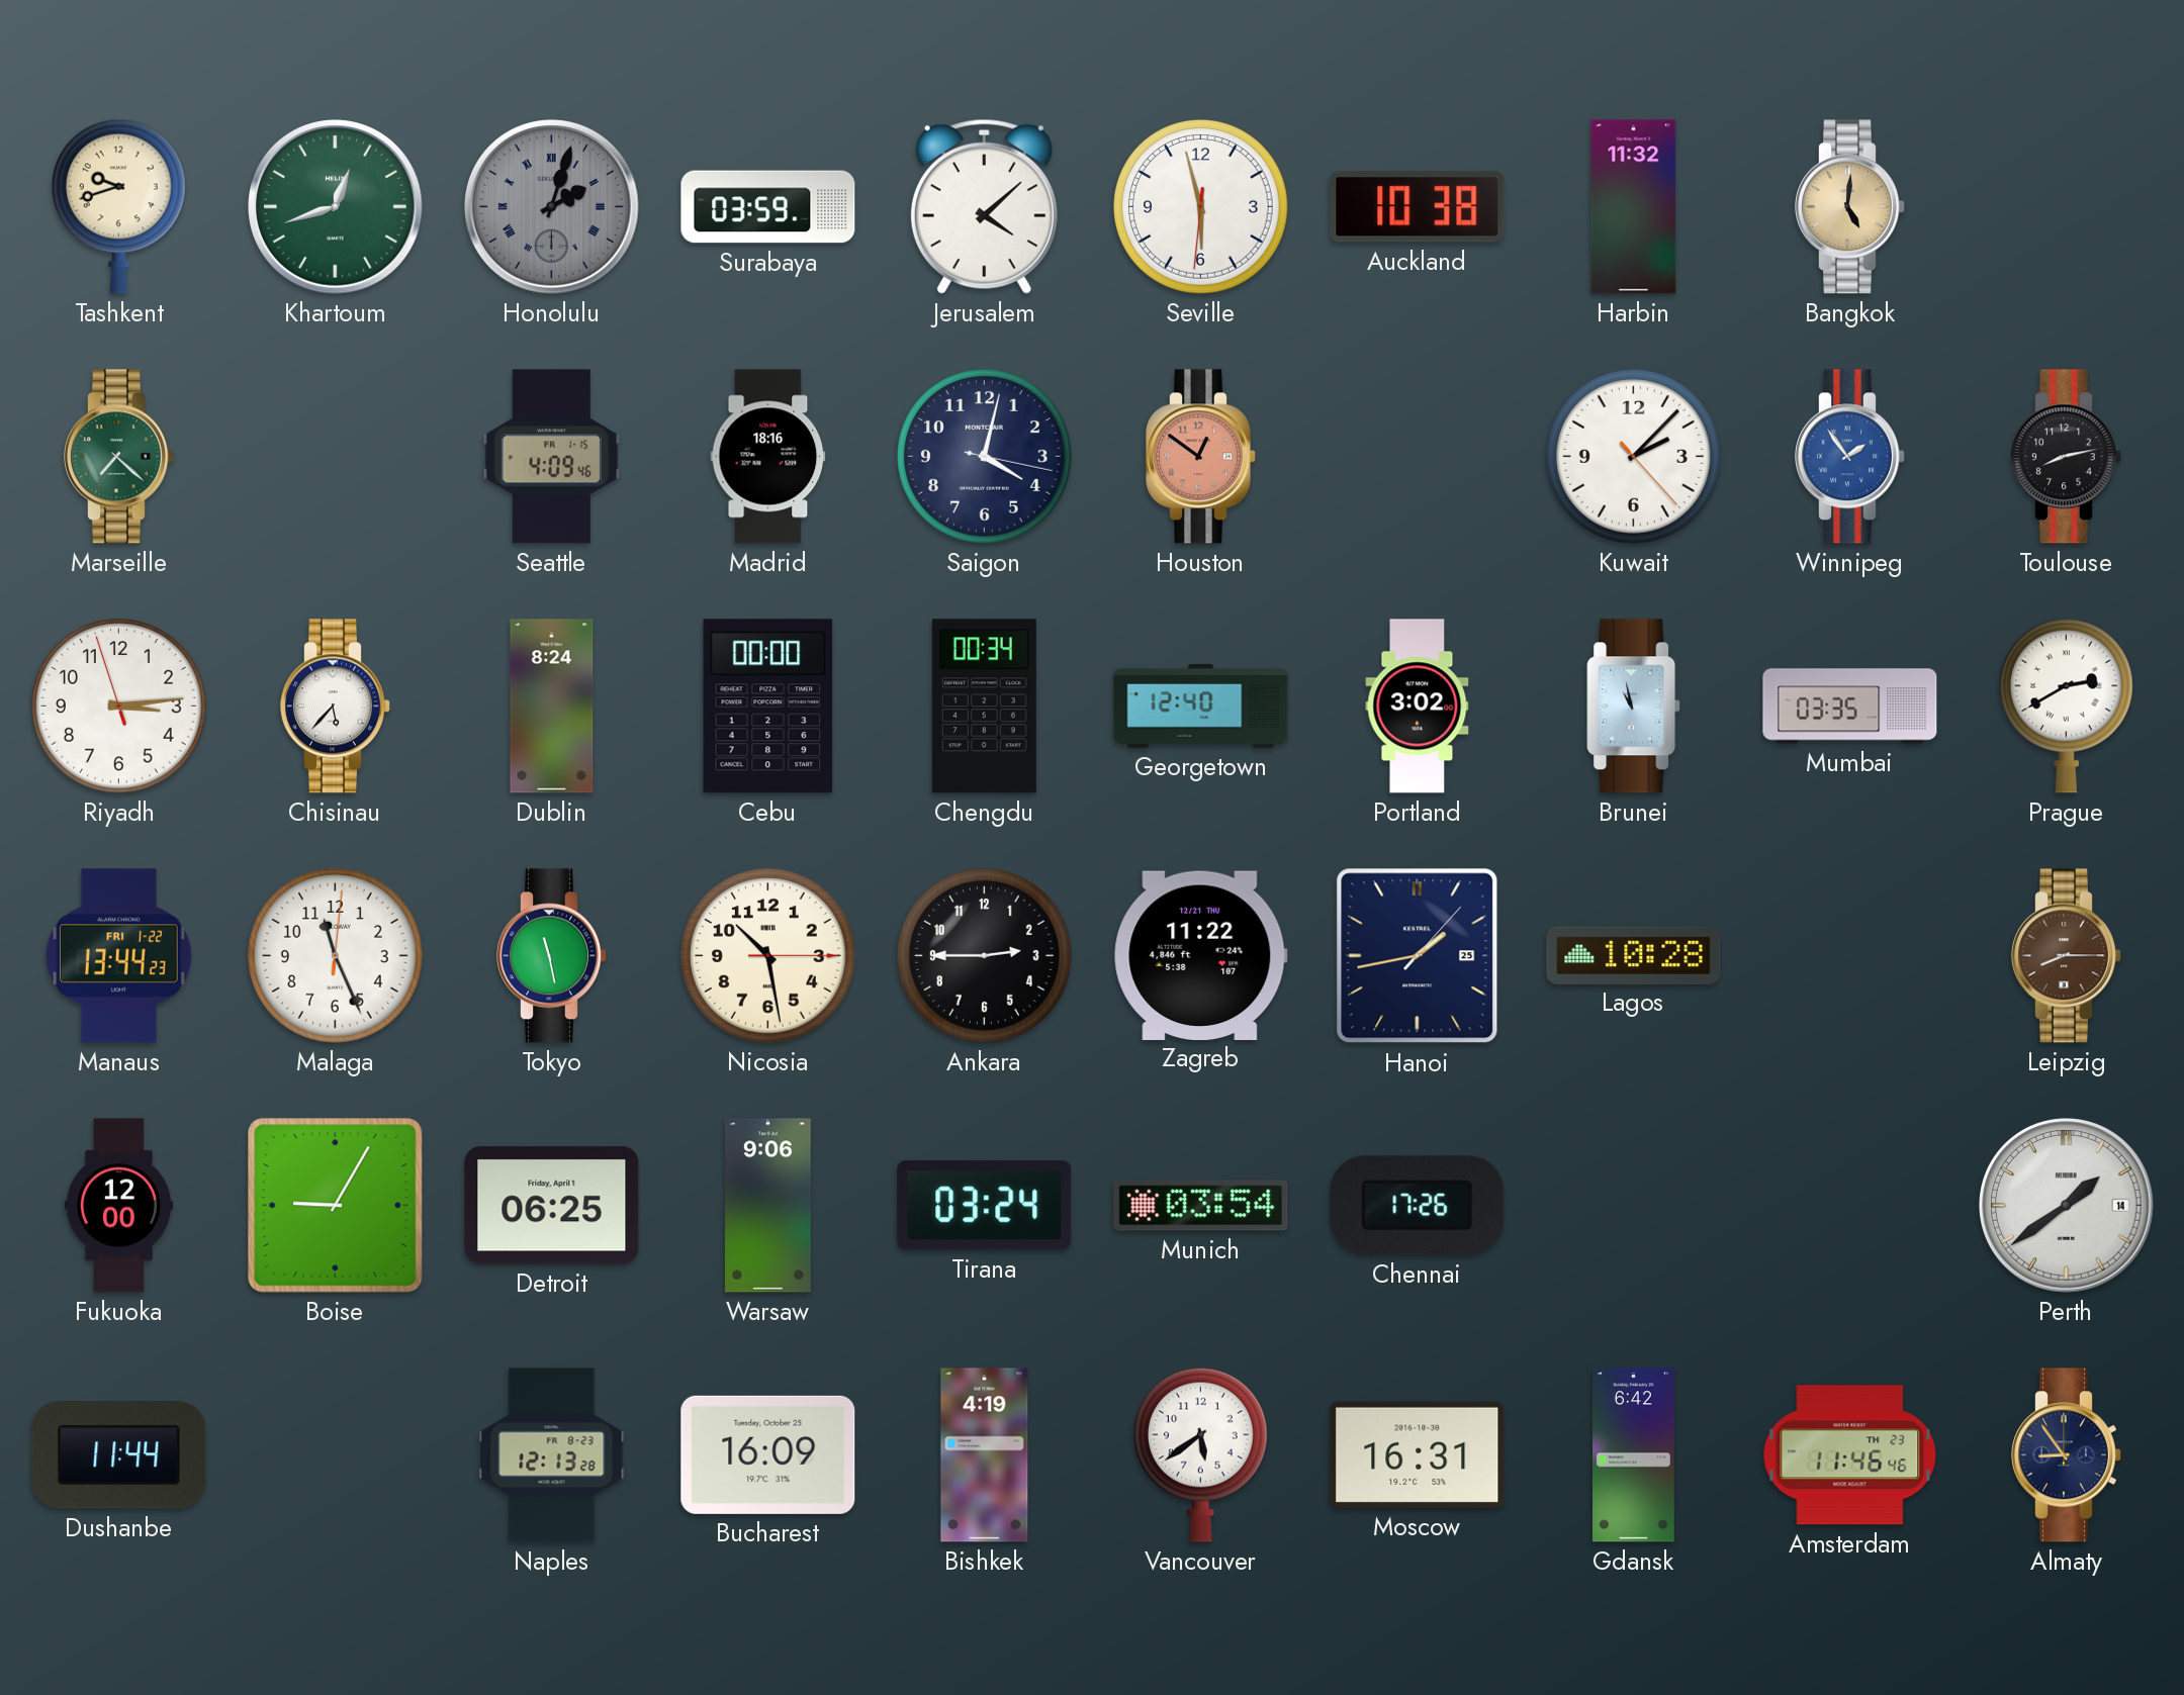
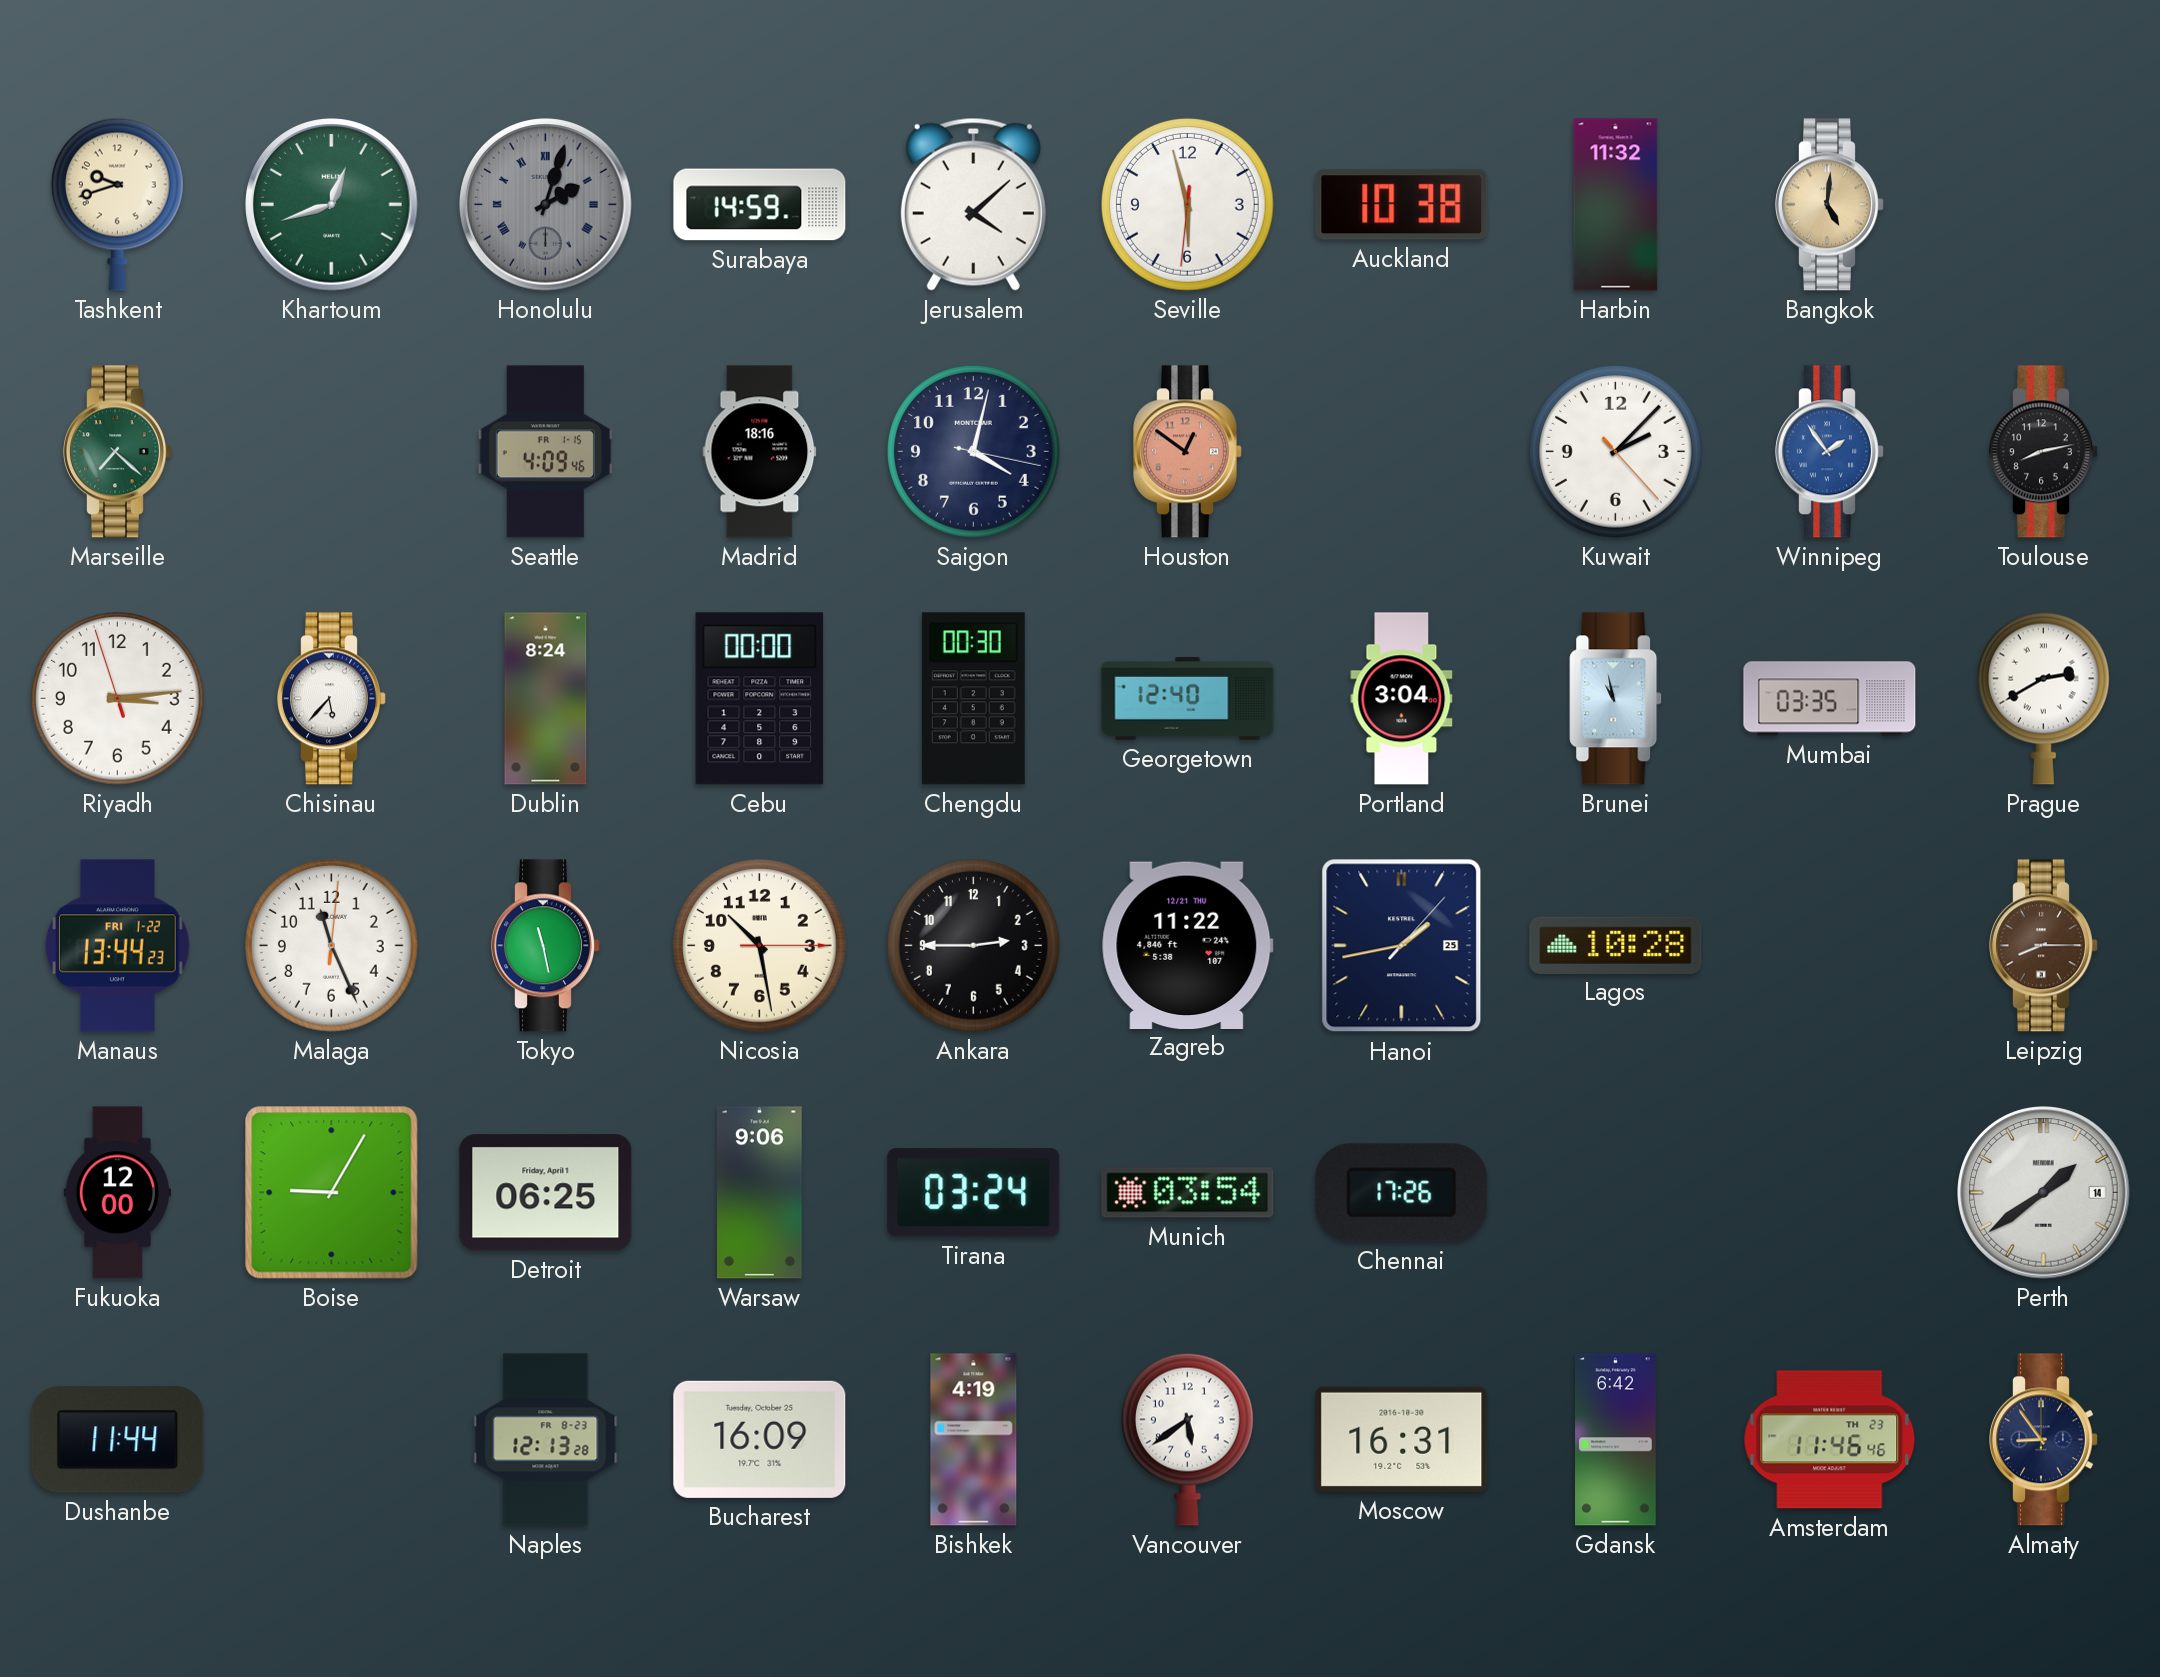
Surabaya: 03:59 -> 14:59
Chengdu: 00:34 -> 00:30
Portland: 3:02 -> 3:04
